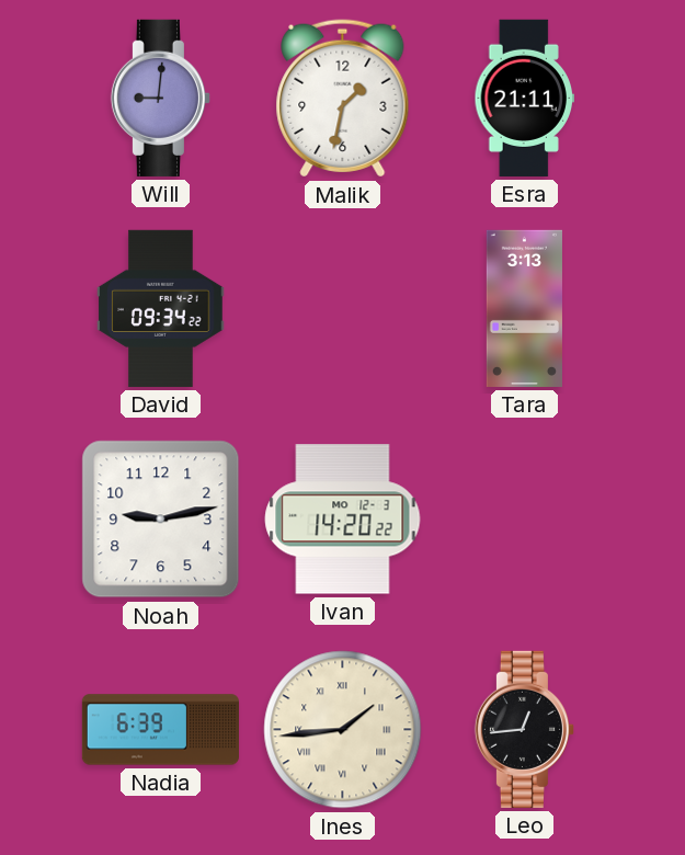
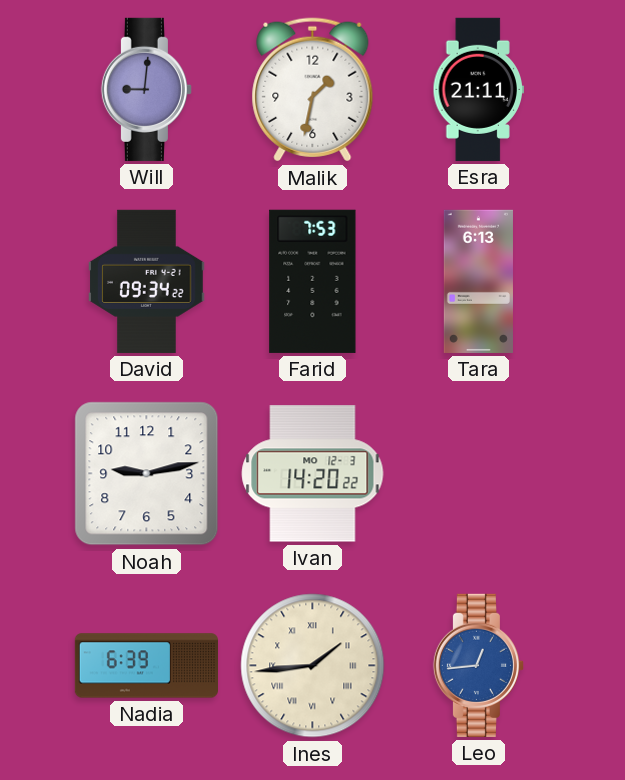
Farid: none -> 7:53
Tara: 3:13 -> 6:13
Leo dial: black -> blue
